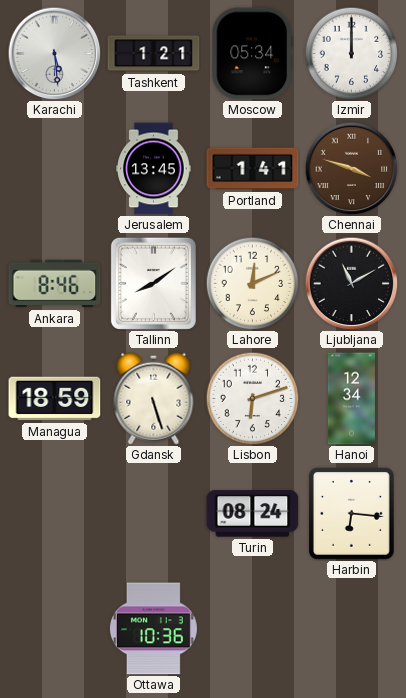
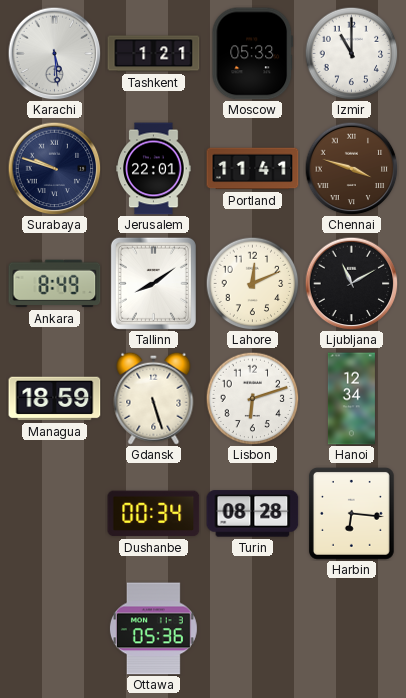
Moscow: 05:34 -> 05:33
Izmir: 12:00 -> 11:00
Surabaya: none -> 9:48
Jerusalem: 13:45 -> 22:01
Portland: 1:41 -> 11:41
Ankara: 8:46 -> 8:49
Dushanbe: none -> 00:34
Turin: 08:24 -> 08:28
Ottawa: 10:36 -> 05:36
